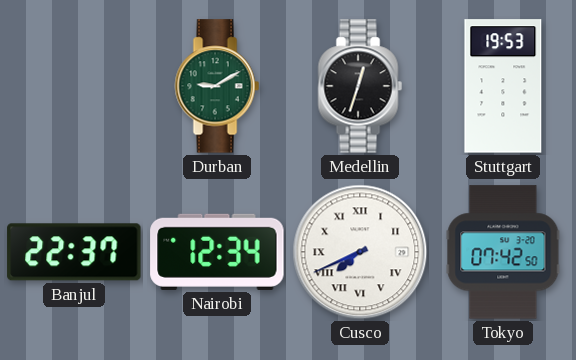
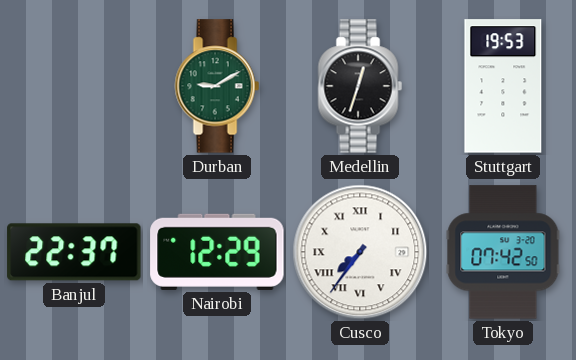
Nairobi: 12:34 -> 12:29
Cusco: 7:41 -> 7:36
